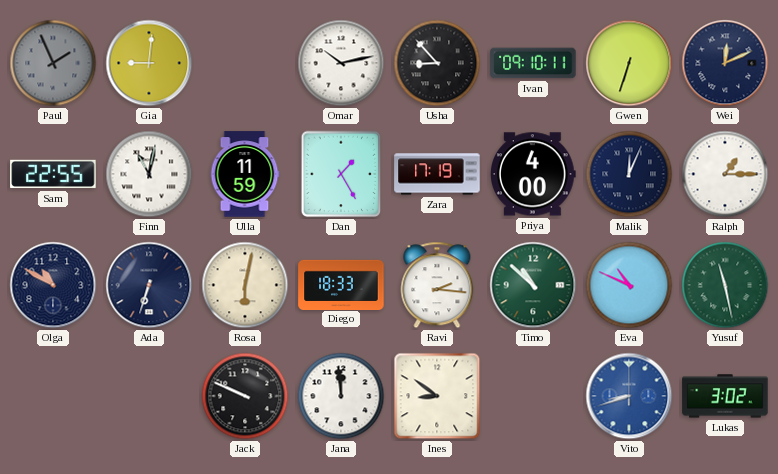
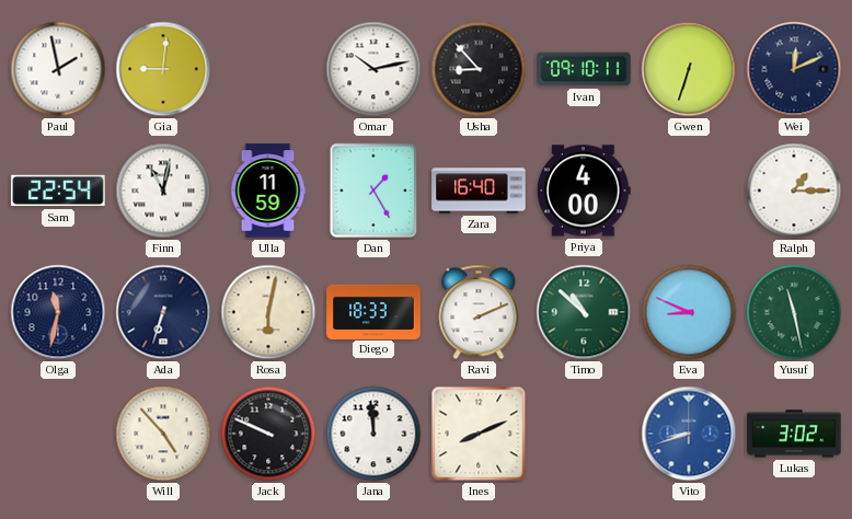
Paul: 1:56 -> 1:58
Paul dial: grey -> white
Sam: 22:55 -> 22:54
Zara: 17:19 -> 16:40
Malik: 12:04 -> none
Olga: 10:50 -> 11:32
Ravi: 2:16 -> 2:11
Eva: 10:49 -> 8:49
Will: none -> 4:53
Ines: 8:51 -> 8:11
